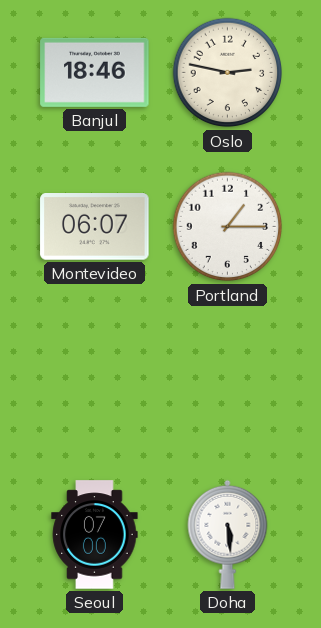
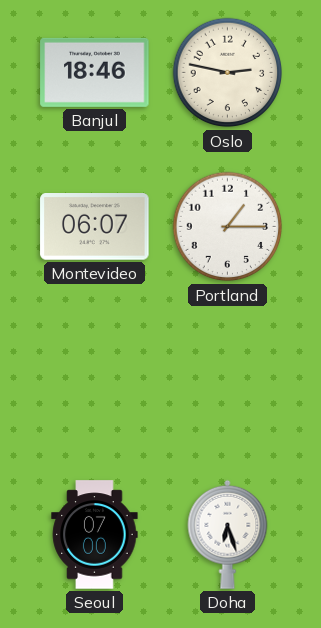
Doha: 5:29 -> 6:27
